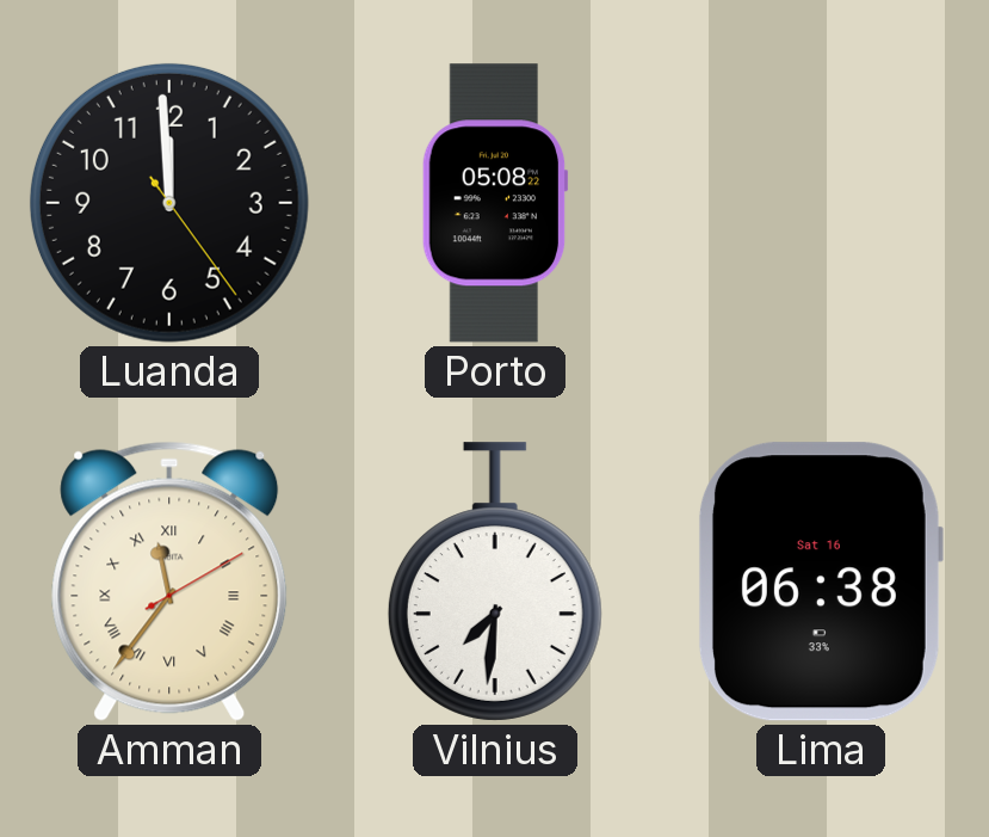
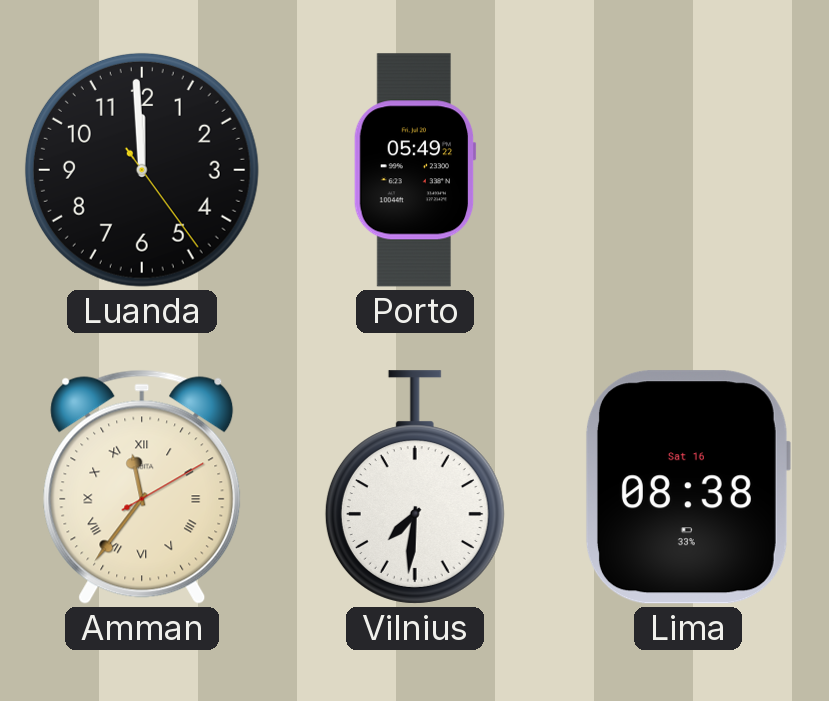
Porto: 05:08 -> 05:49
Lima: 06:38 -> 08:38
